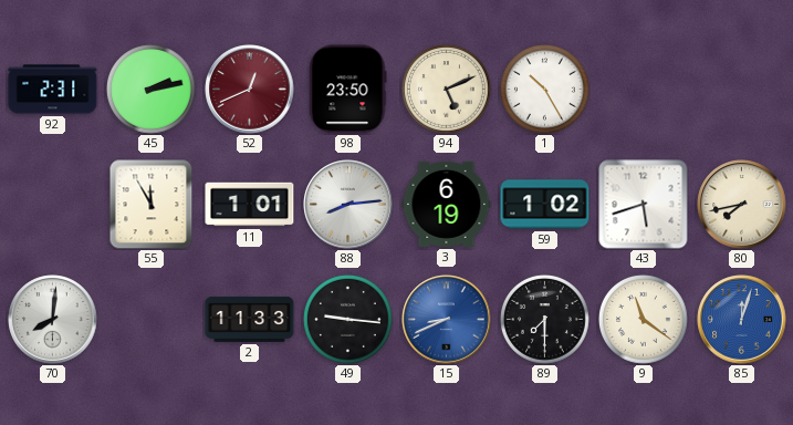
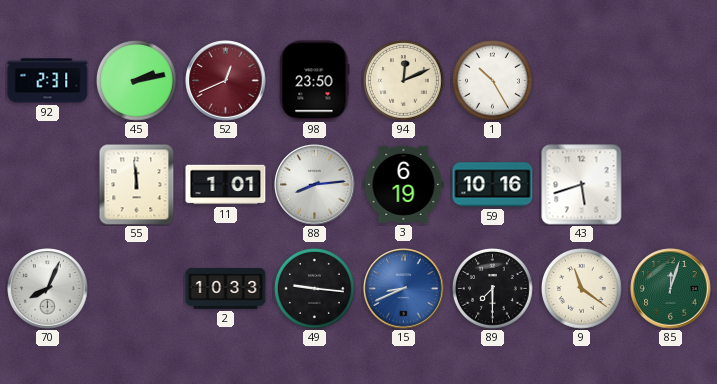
94: 5:11 -> 12:11
55: 11:55 -> 11:59
59: 1:02 -> 10:16
80: 7:43 -> none
70: 8:01 -> 8:04
2: 11:33 -> 10:33
85 dial: blue -> green
